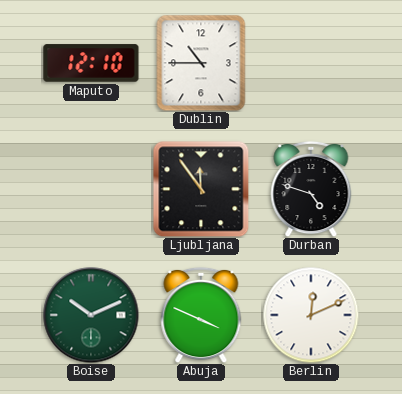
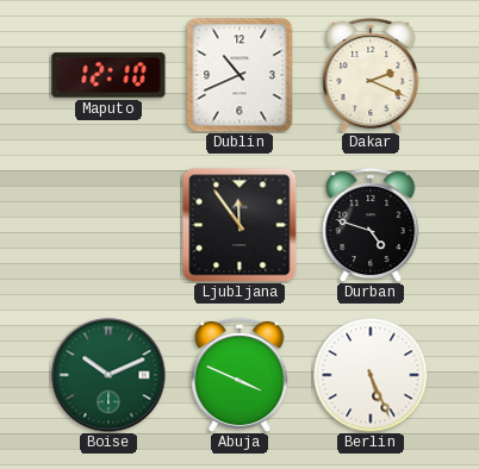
Dublin: 10:45 -> 10:41
Dakar: none -> 2:19
Berlin: 12:11 -> 5:26
